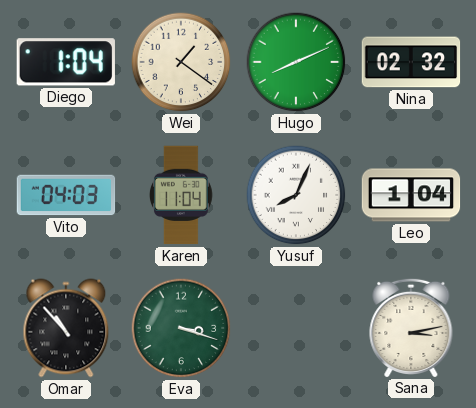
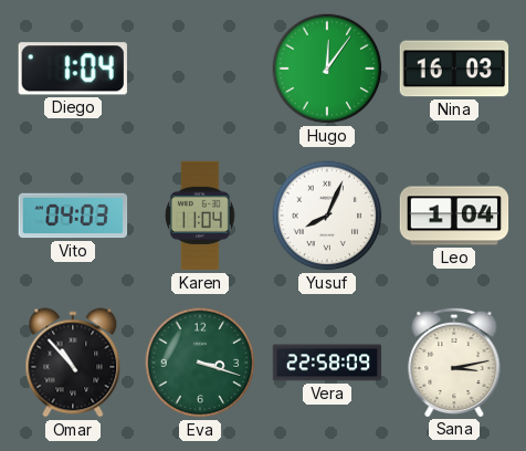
Wei: 1:21 -> none
Hugo: 8:11 -> 12:06
Nina: 02:32 -> 16:03
Vera: none -> 22:58
